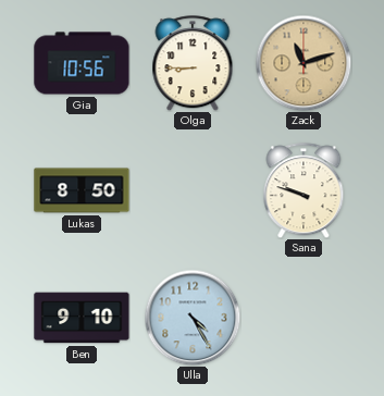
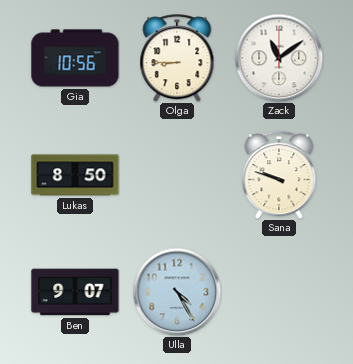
Zack: 11:12 -> 11:09
Zack dial: champagne -> white
Ben: 9:10 -> 9:07
